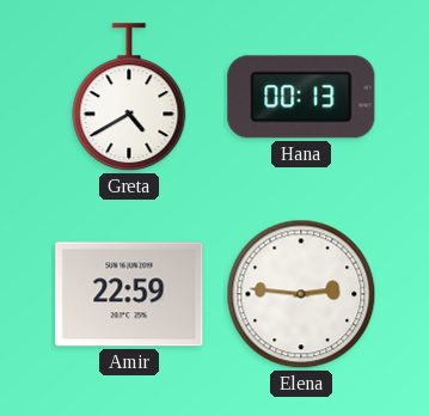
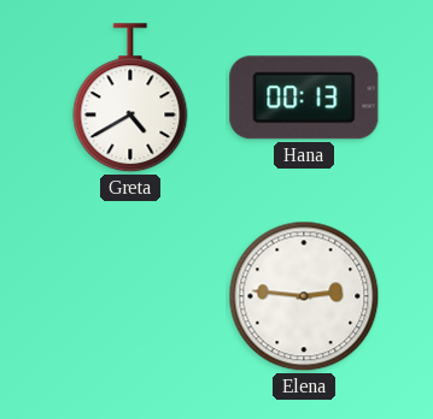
Amir: 22:59 -> none
